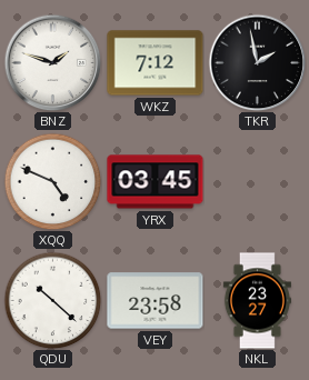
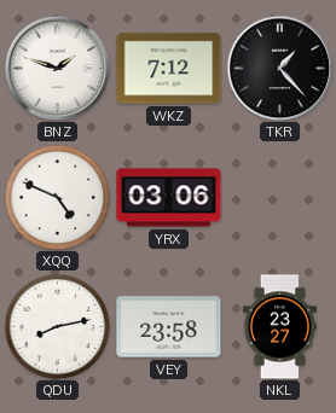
TKR: 1:58 -> 1:23
YRX: 03:45 -> 03:06
QDU: 10:22 -> 8:13
